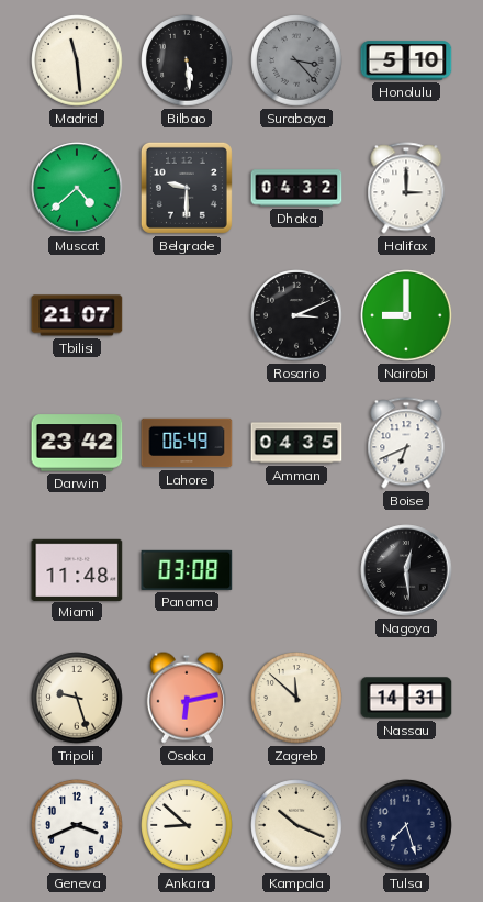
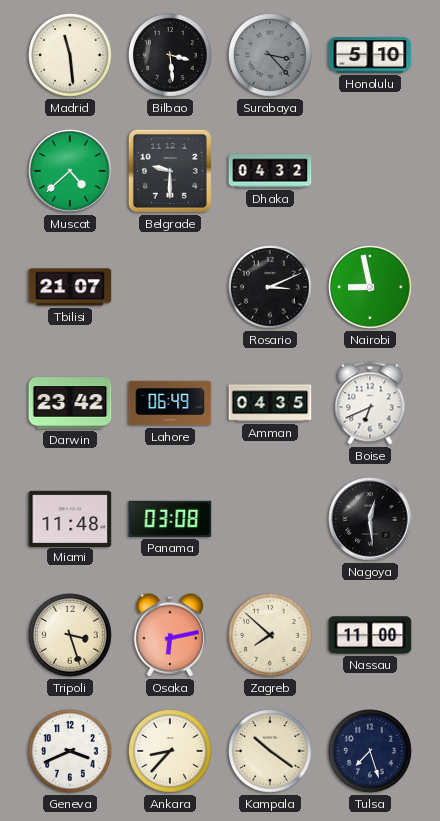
Bilbao: 5:29 -> 3:29
Halifax: 3:00 -> none
Nairobi: 9:00 -> 8:58
Tripoli: 9:27 -> 3:27
Zagreb: 11:52 -> 7:52
Nassau: 14:31 -> 11:00
Ankara: 8:52 -> 8:37
Kampala: 10:19 -> 10:21
